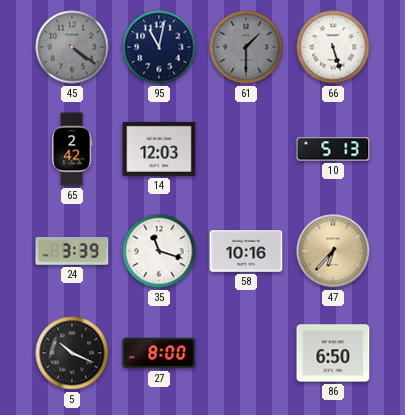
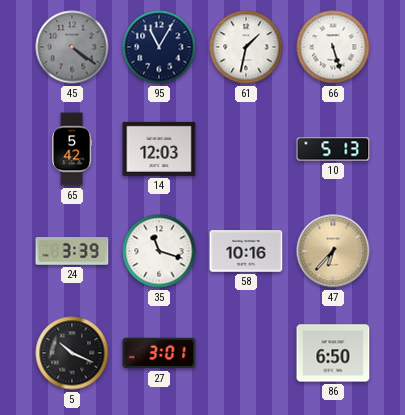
95: 11:02 -> 11:05
61: 1:30 -> 1:32
61 dial: grey -> white
65: 2:42 -> 5:42
27: 8:00 -> 3:01
